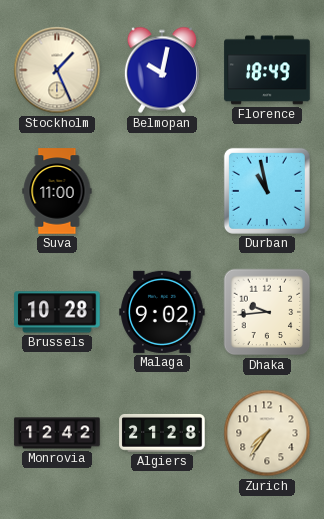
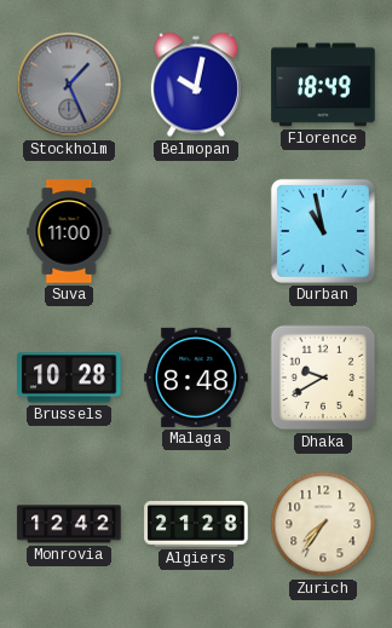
Stockholm dial: cream -> grey
Malaga: 9:02 -> 8:48
Dhaka: 9:44 -> 9:40
